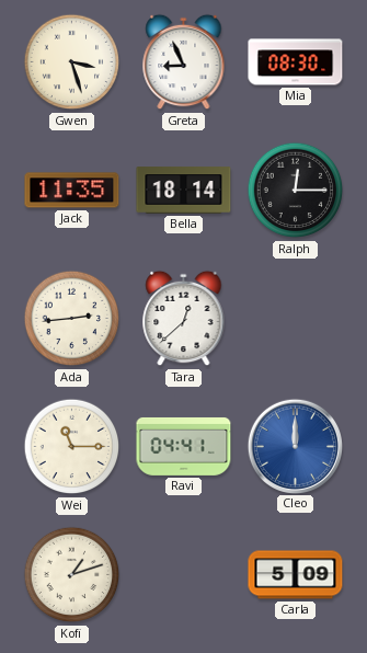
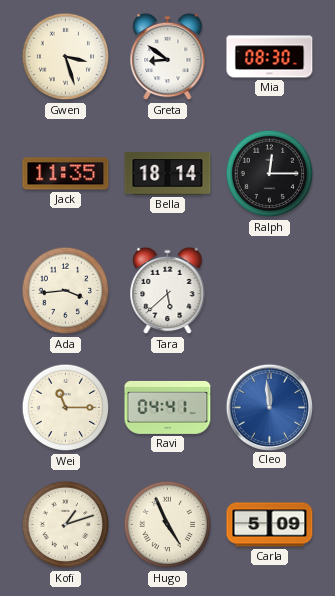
Greta: 8:56 -> 8:51
Ada: 2:44 -> 3:44
Tara: 12:38 -> 5:38
Cleo: 12:00 -> 11:59
Hugo: none -> 4:56
